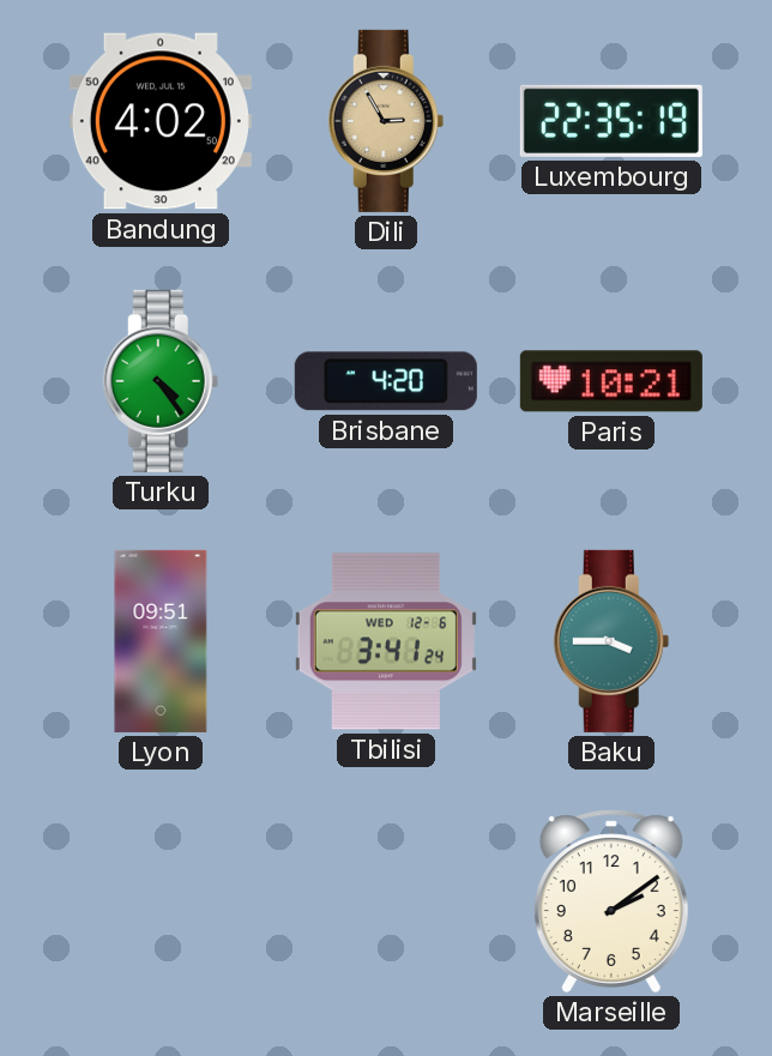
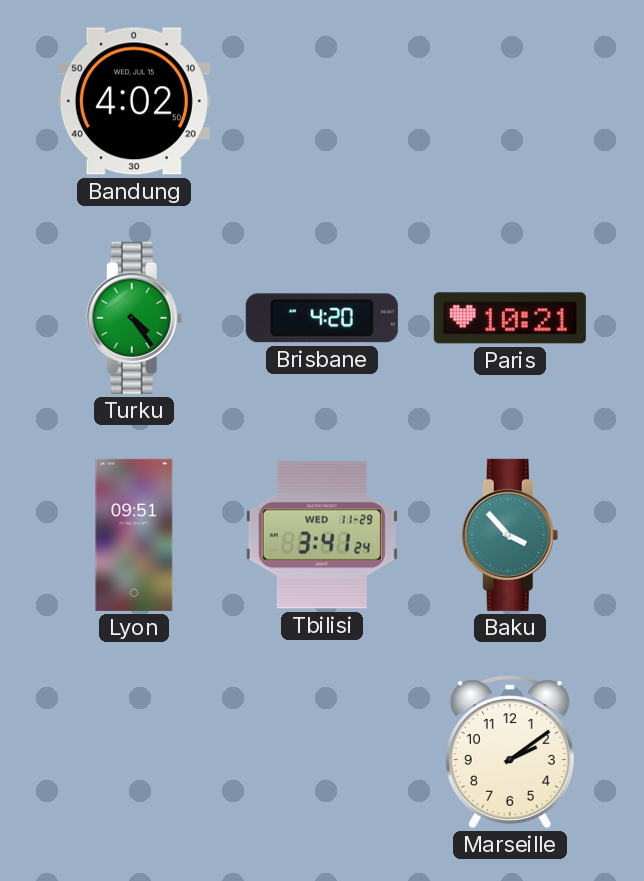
Dili: 2:55 -> none
Luxembourg: 22:35 -> none
Tbilisi date: WED 12-6 -> WED 11-29
Baku: 3:45 -> 3:53
